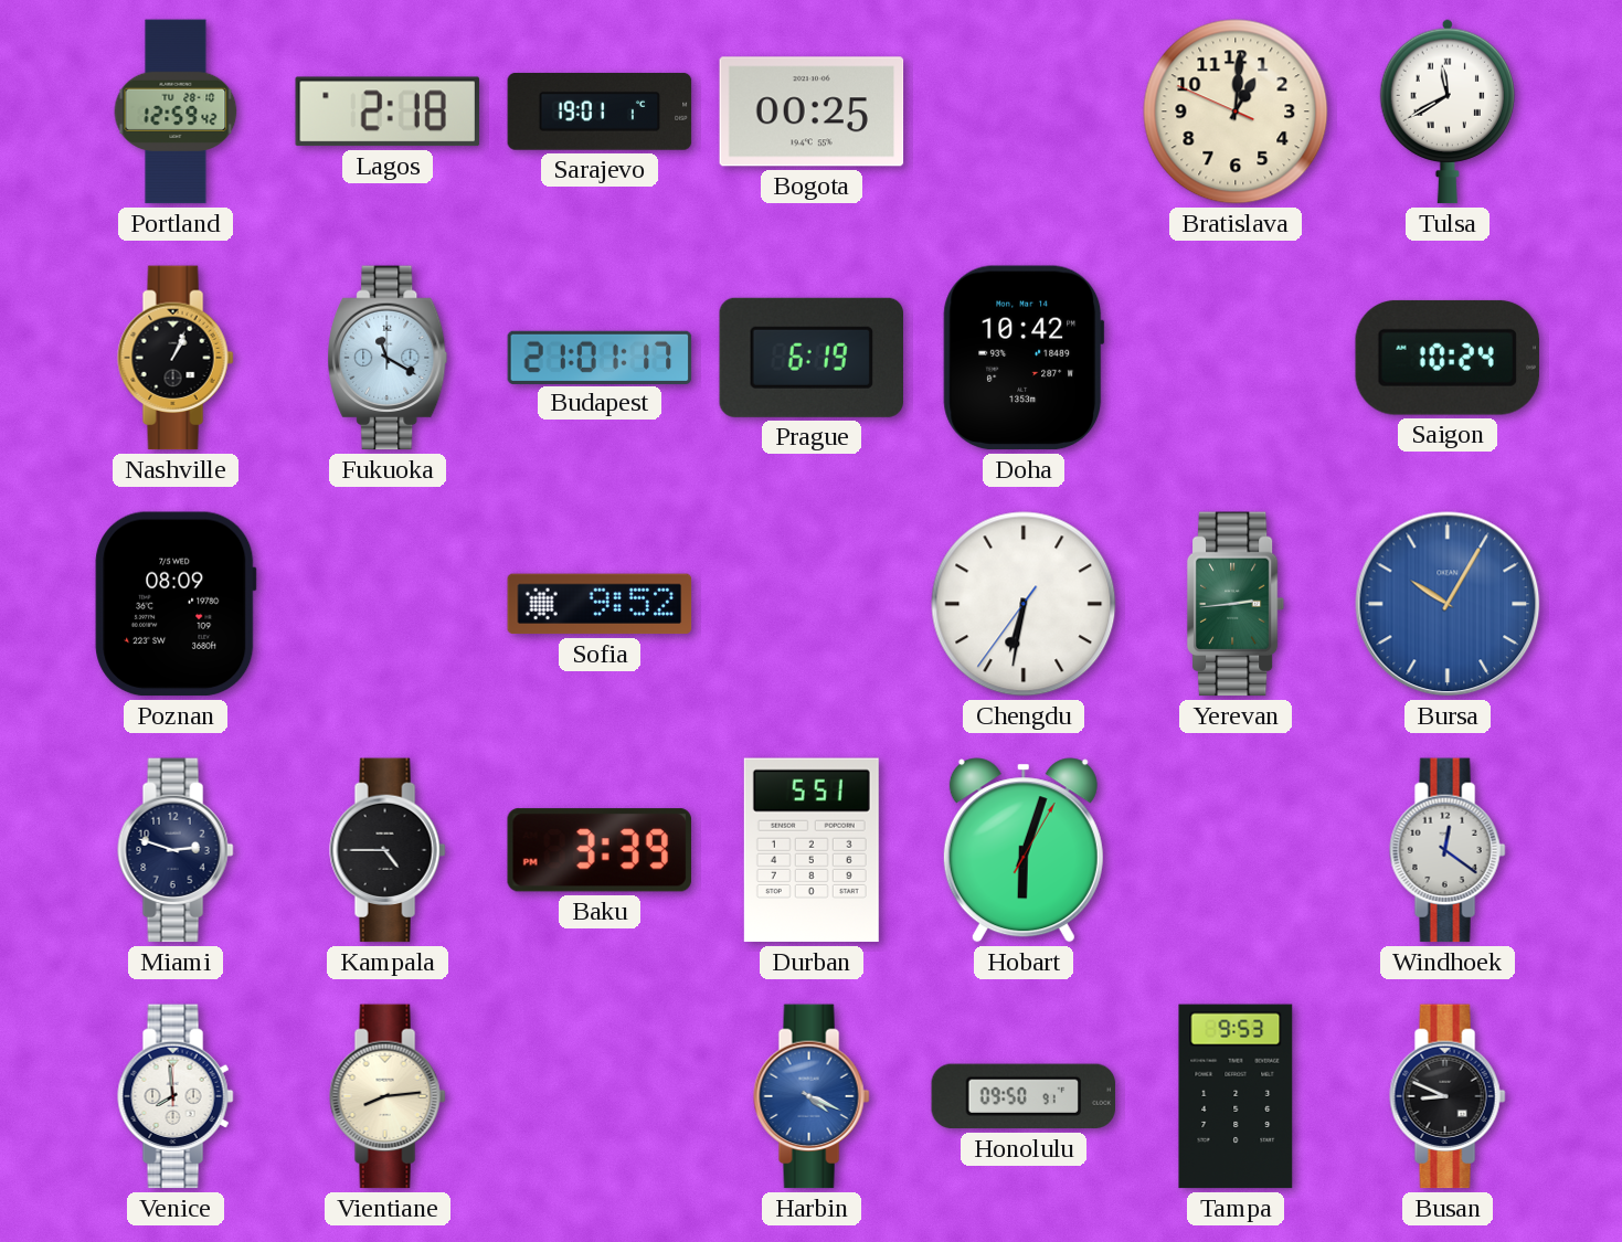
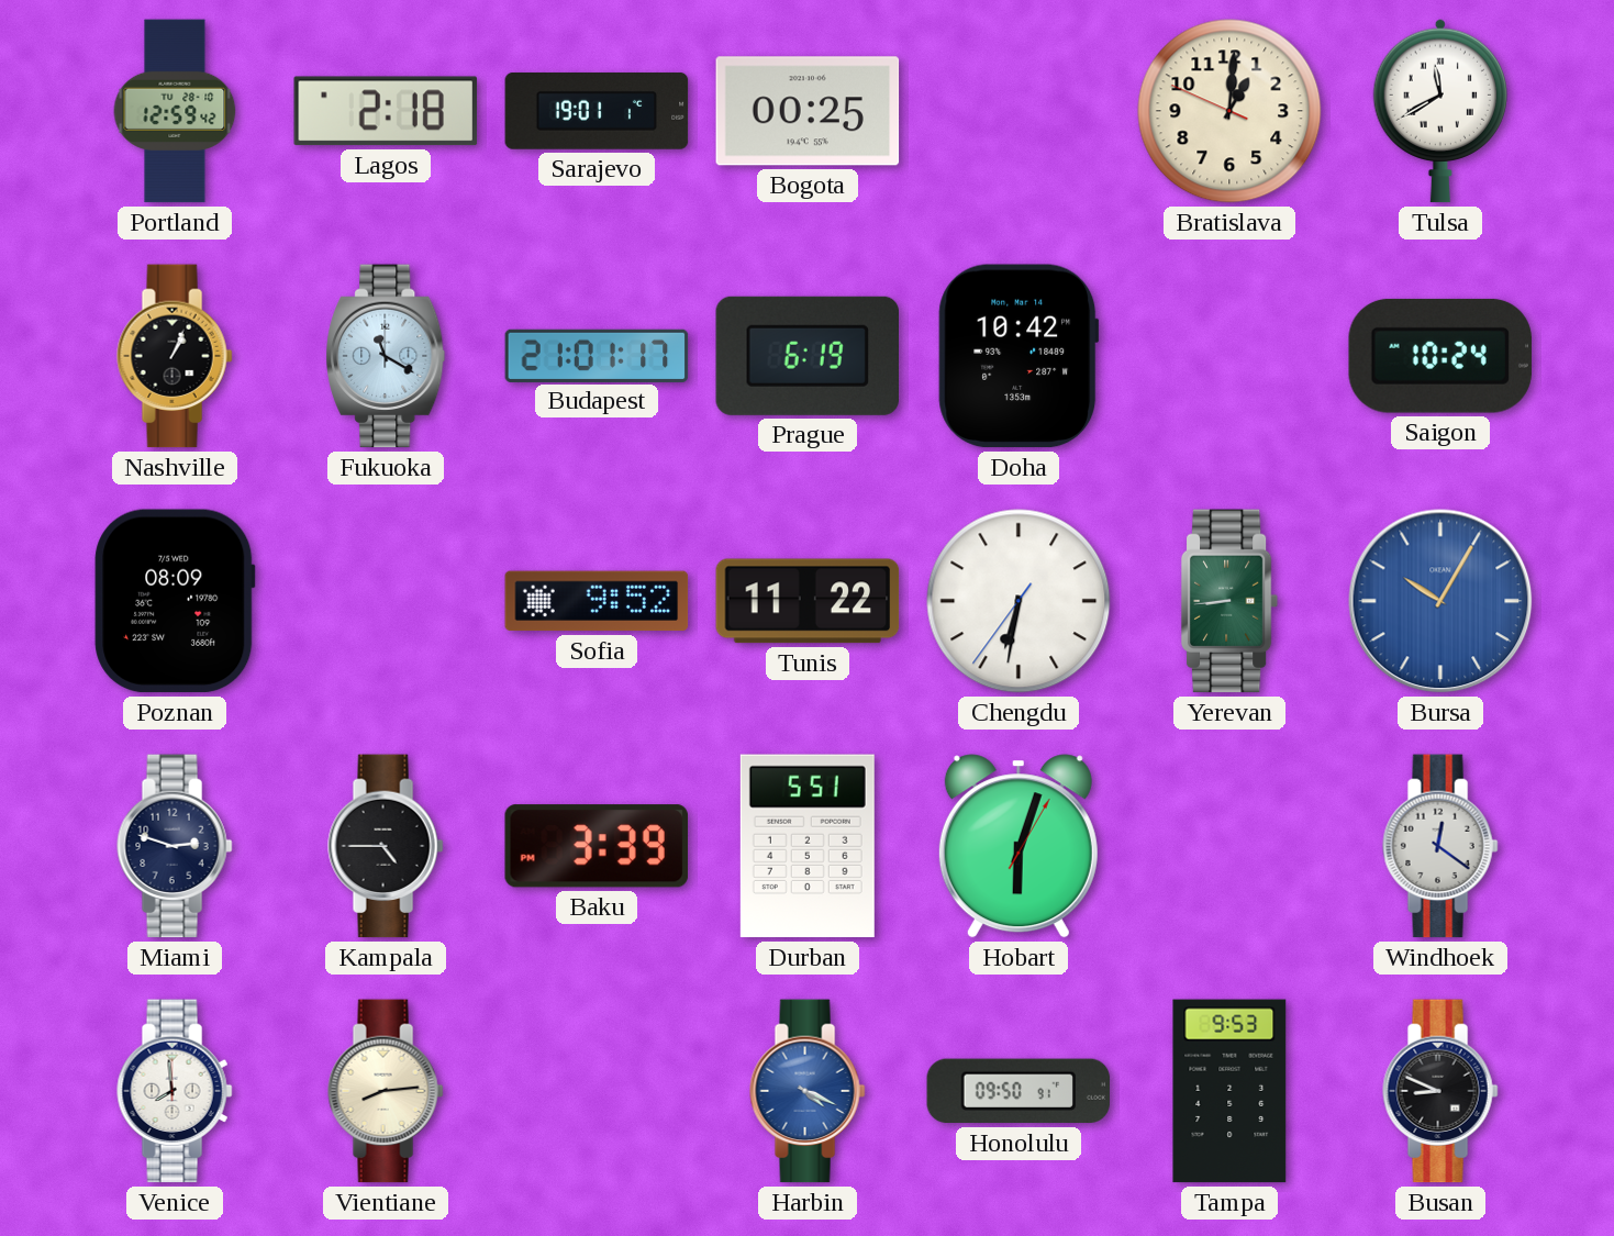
Tunis: none -> 11:22
Yerevan: 2:44 -> 8:44
